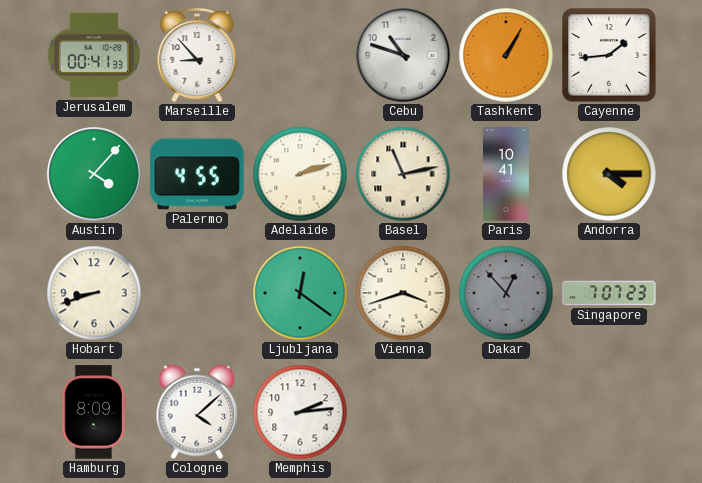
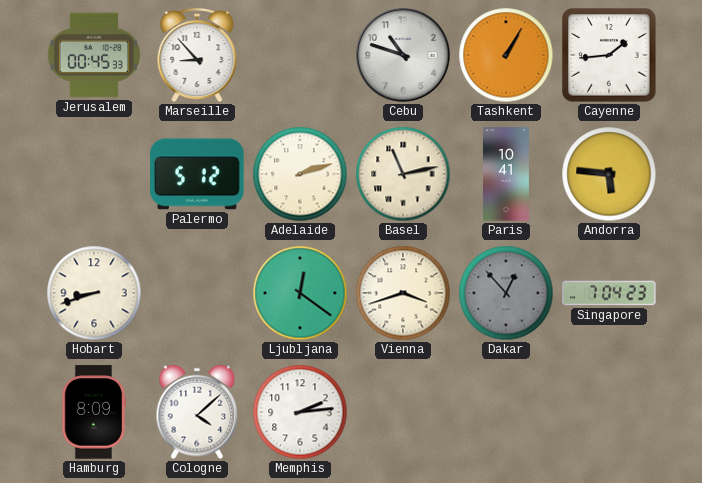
Jerusalem: 00:41 -> 00:45
Austin: 4:07 -> none
Palermo: 4:55 -> 5:12
Andorra: 4:15 -> 5:46
Singapore: 7:07 -> 7:04
